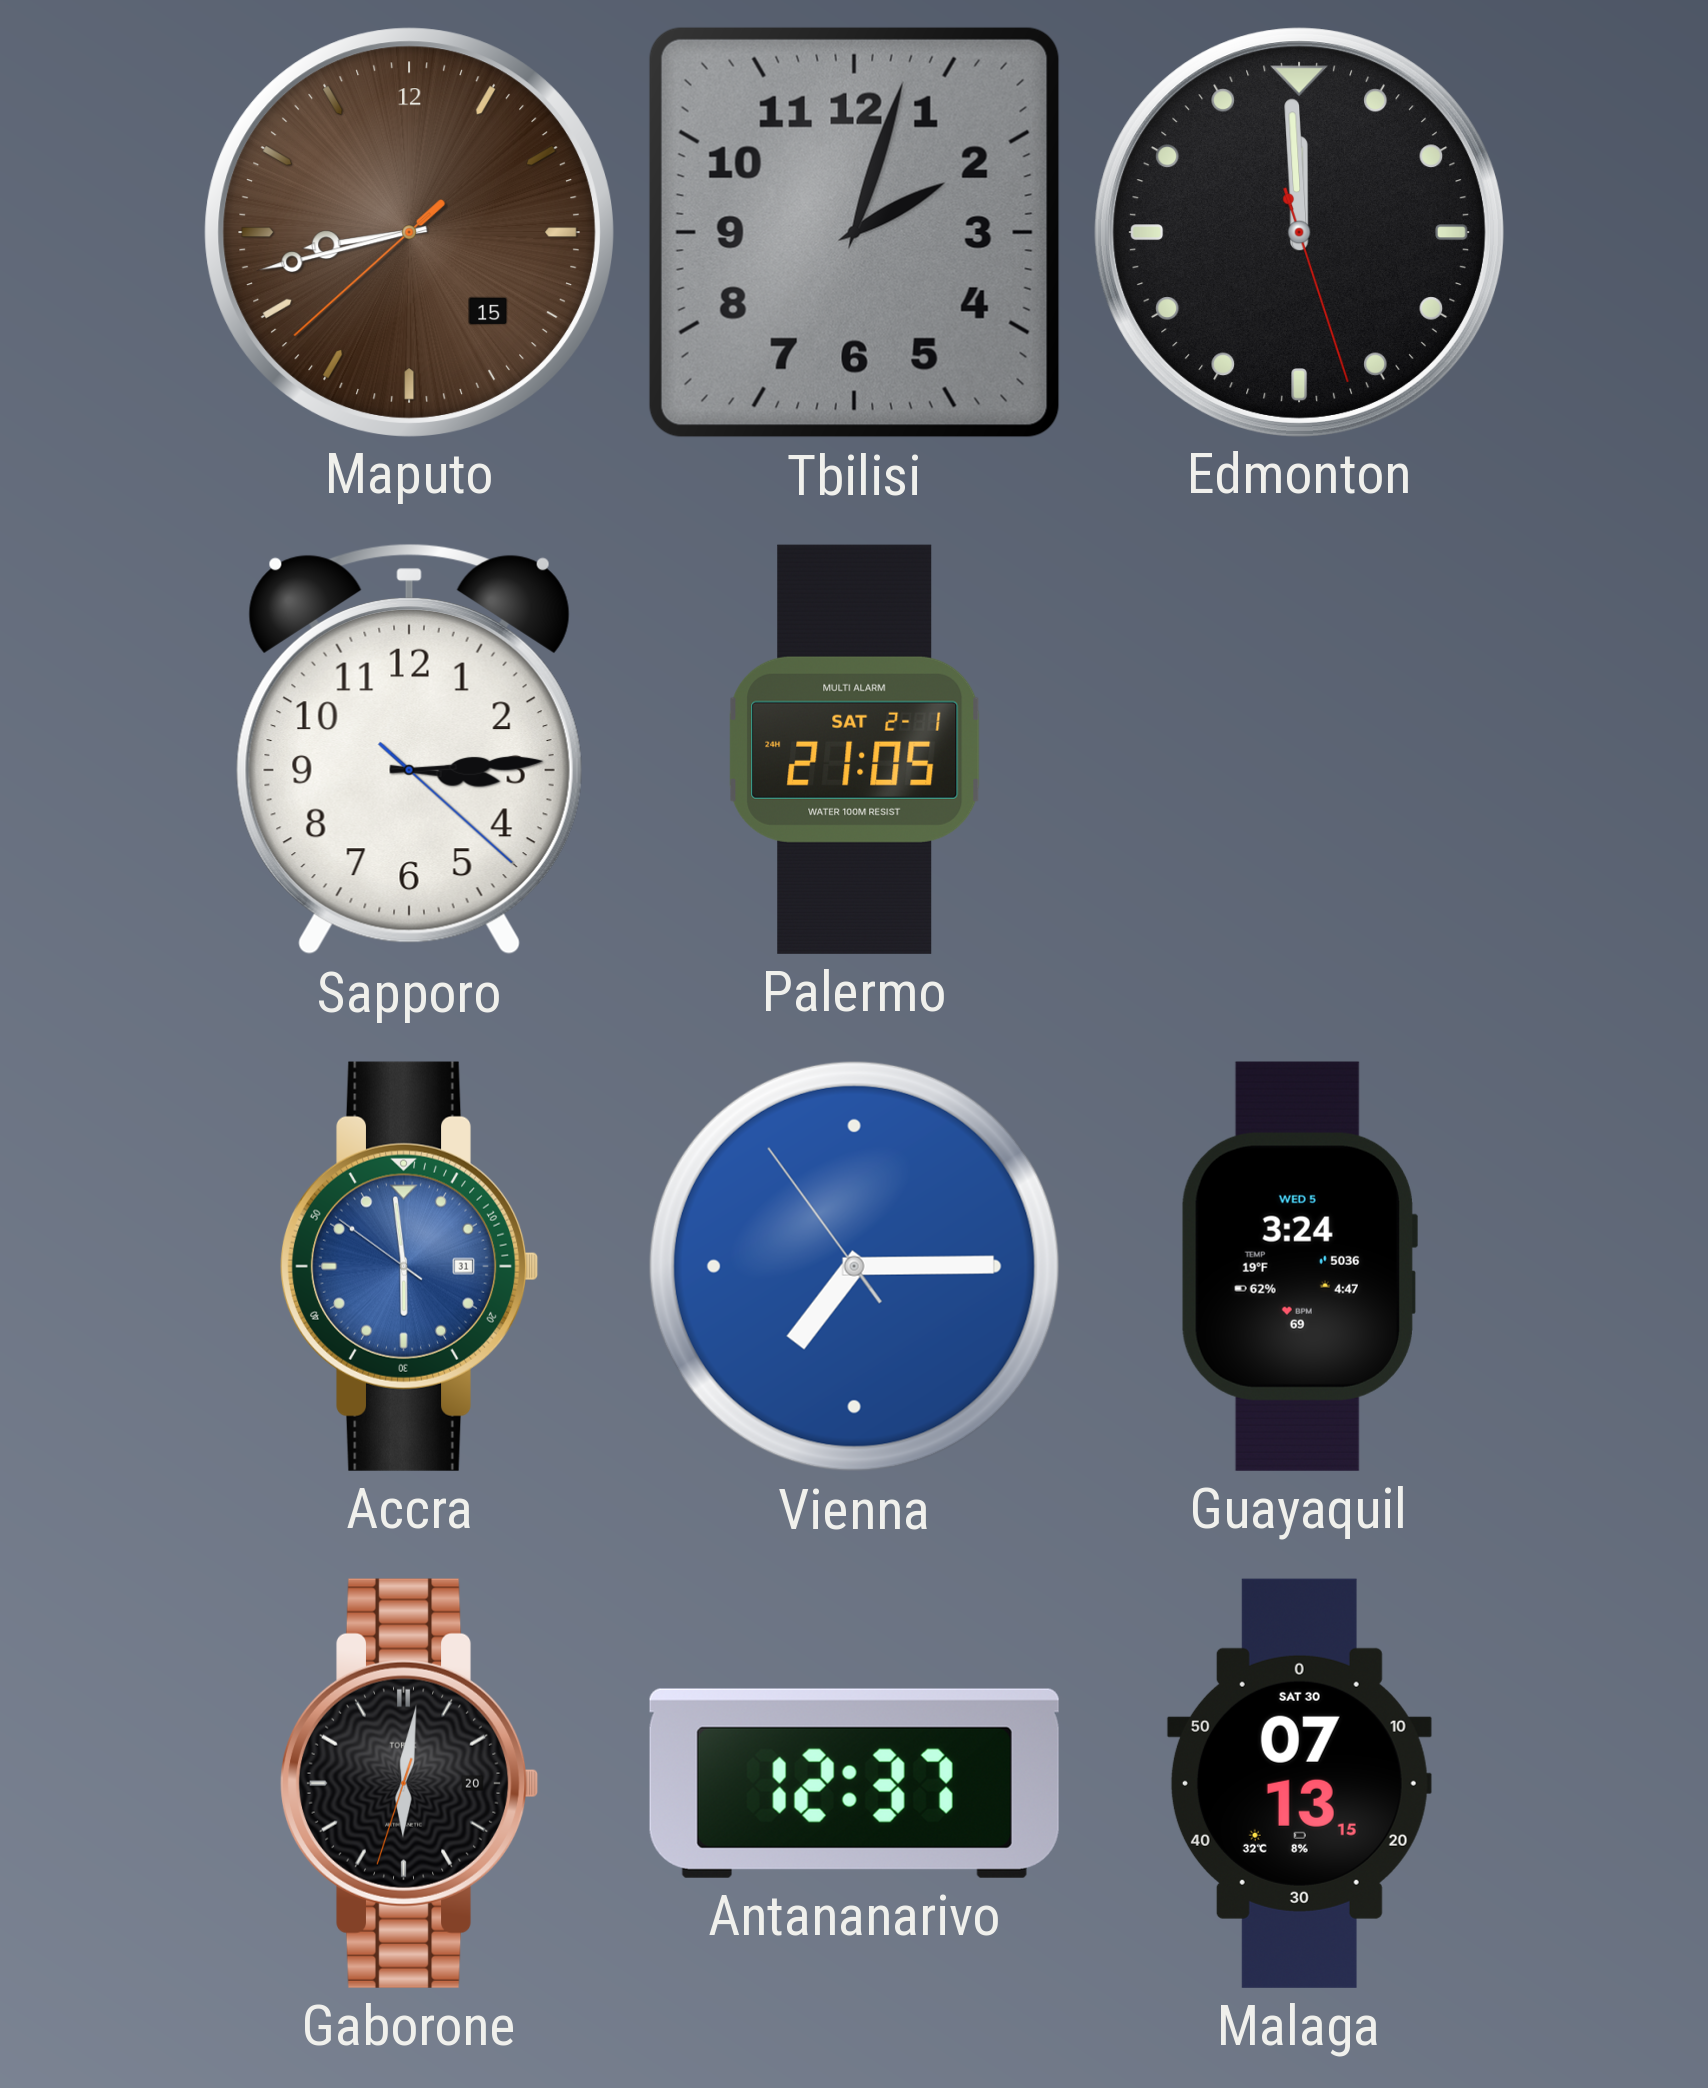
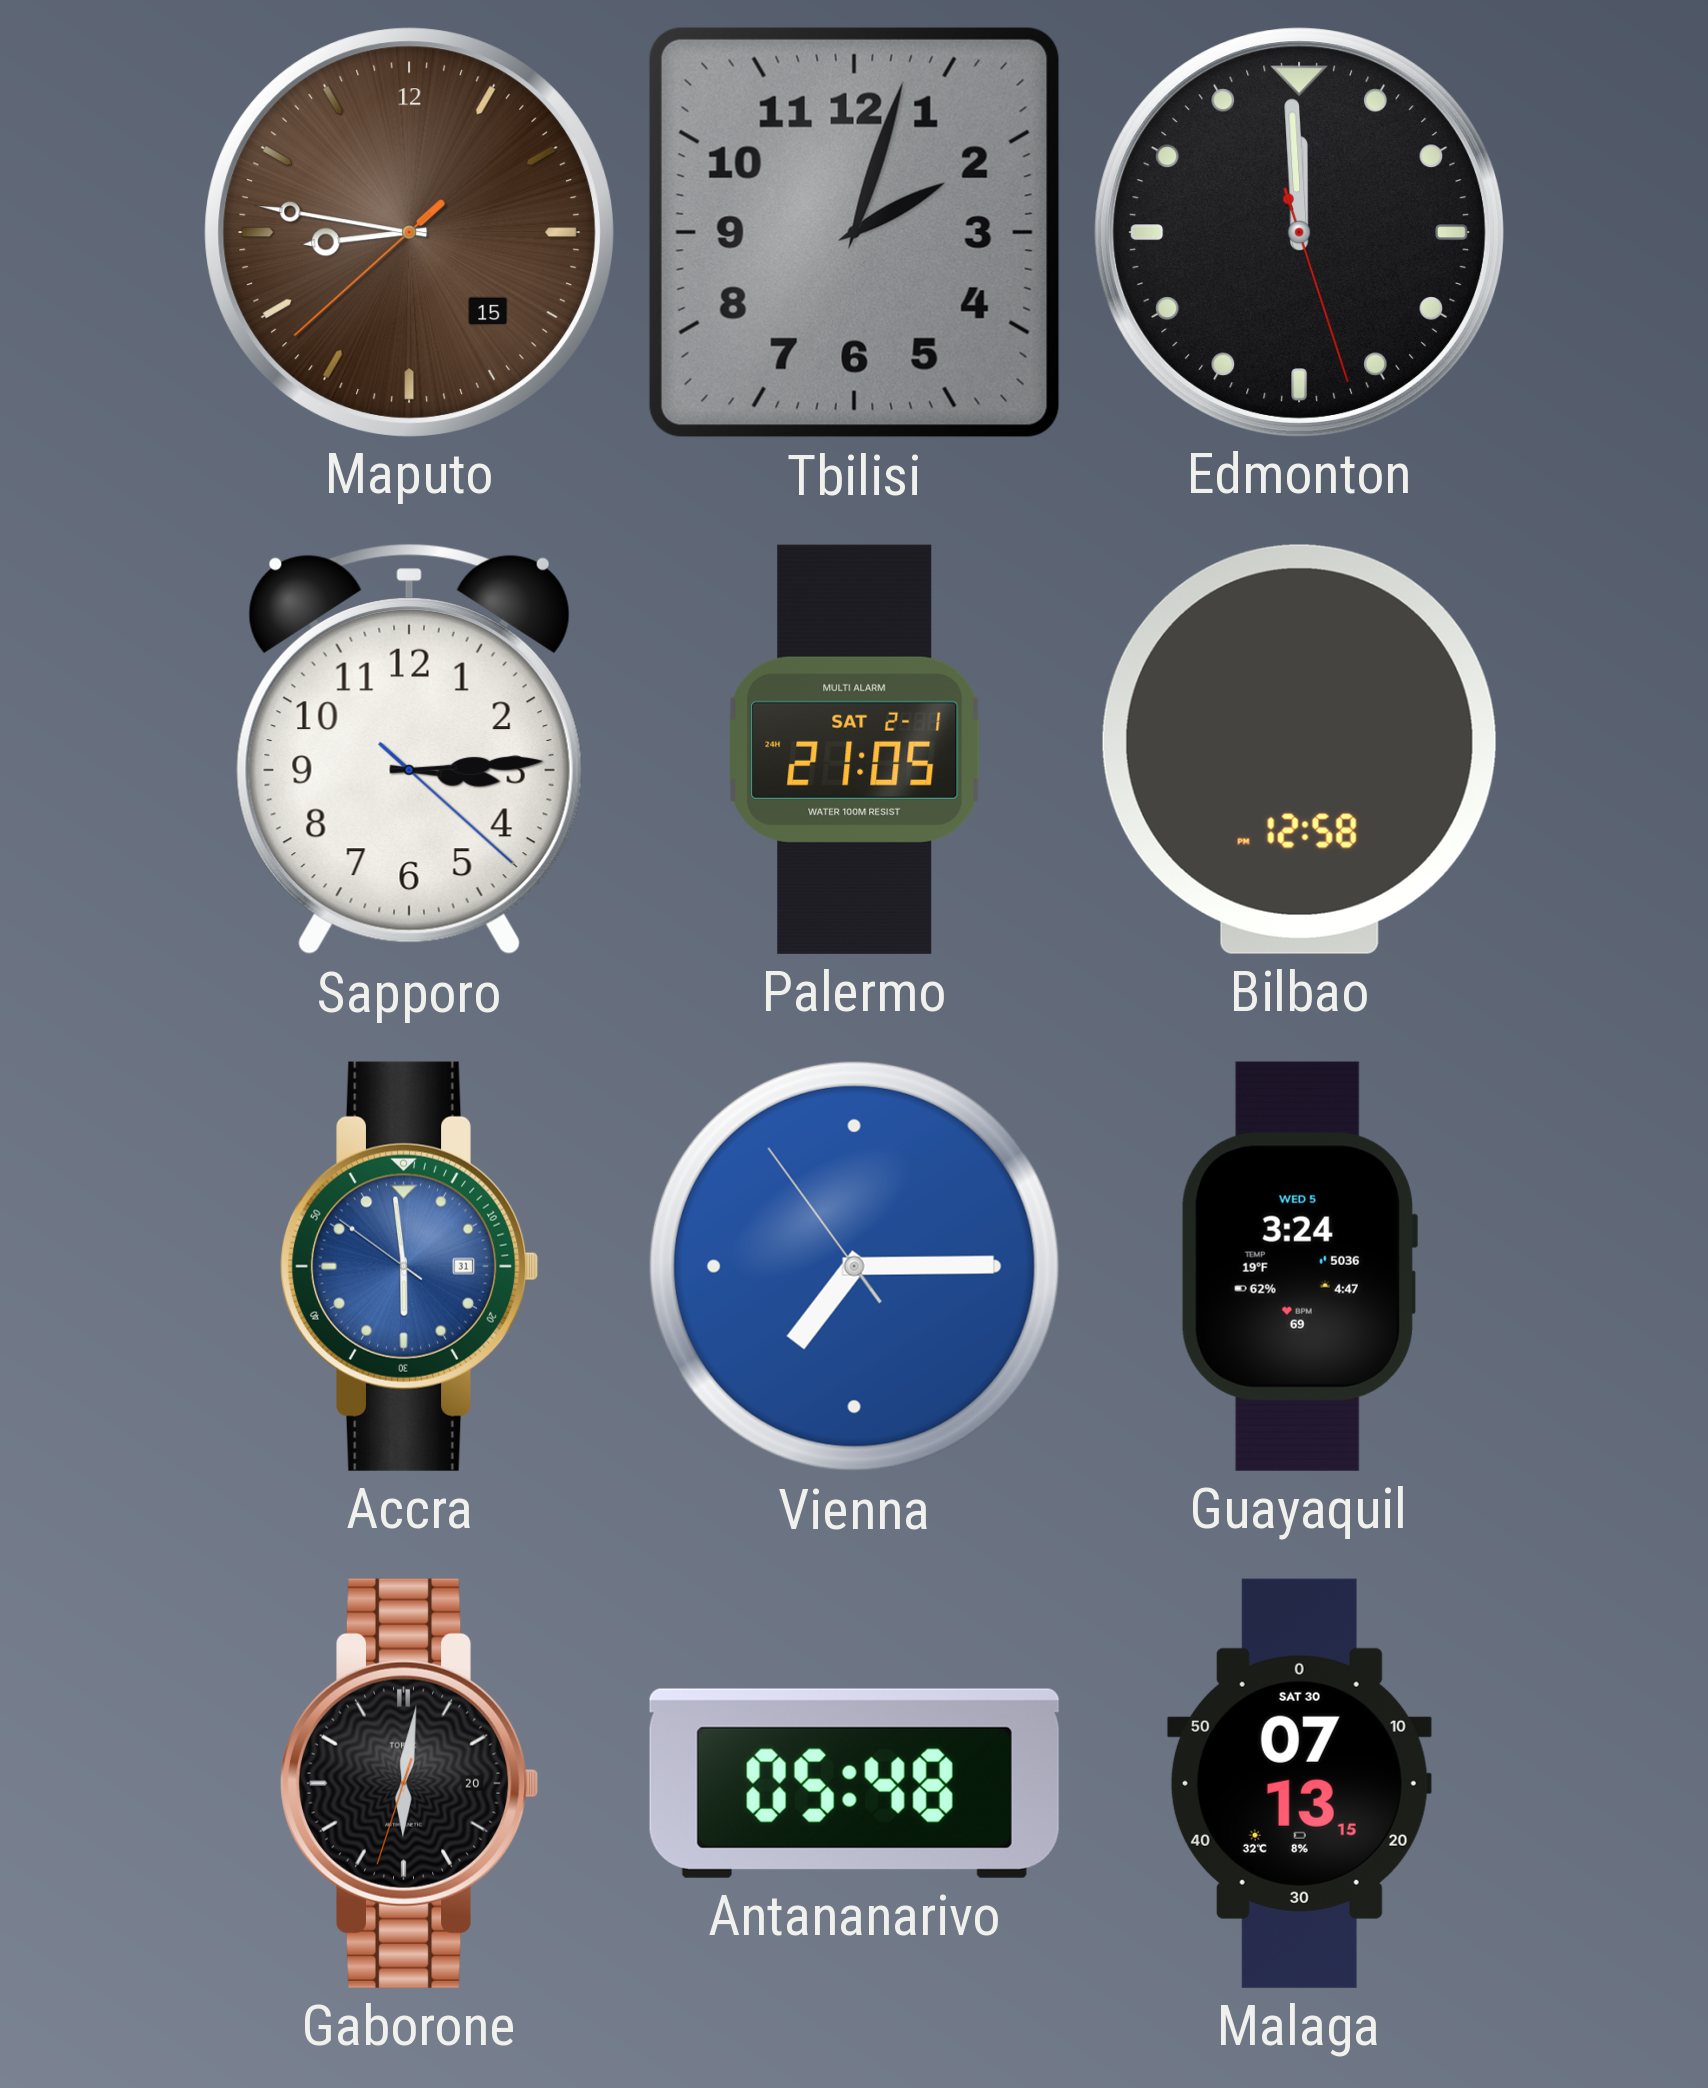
Maputo: 8:42 -> 8:46
Bilbao: none -> 12:58
Antananarivo: 12:37 -> 05:48
